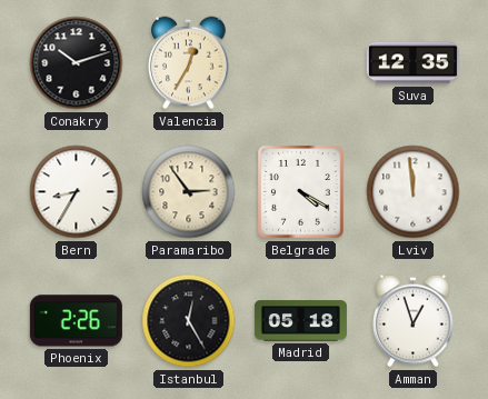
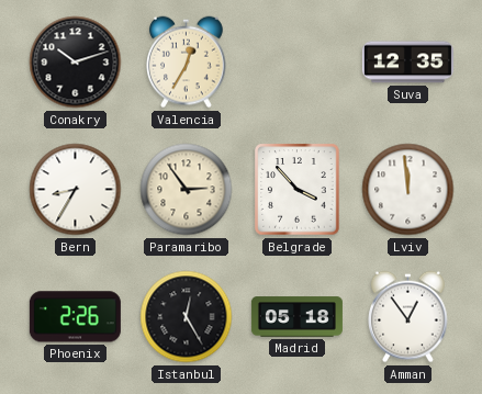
Belgrade: 4:20 -> 3:53
Amman: 12:57 -> 12:54
